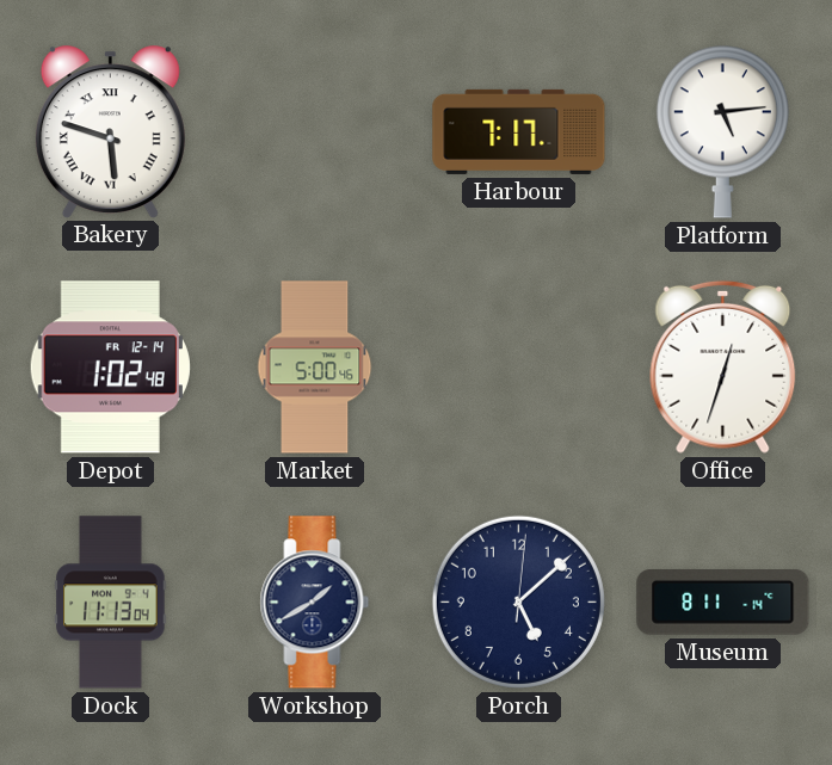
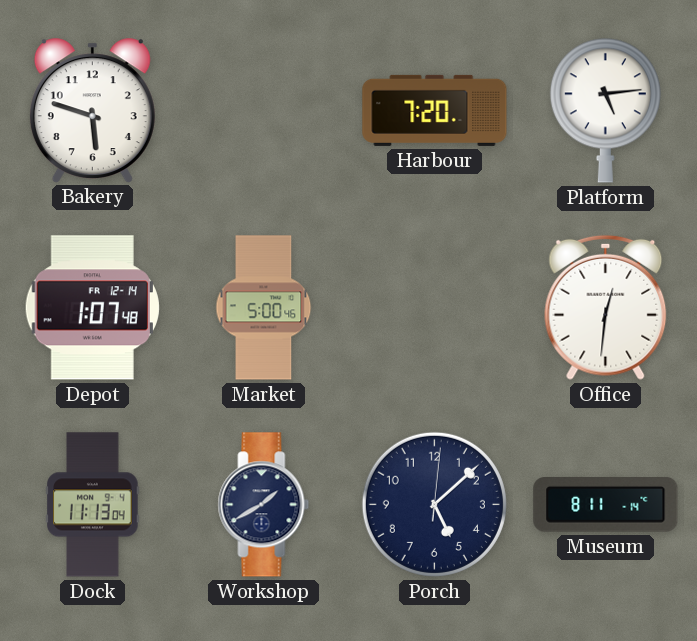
Bakery numerals: Roman -> Arabic
Harbour: 7:17 -> 7:20
Depot: 1:02 -> 1:07
Office: 12:33 -> 12:31
